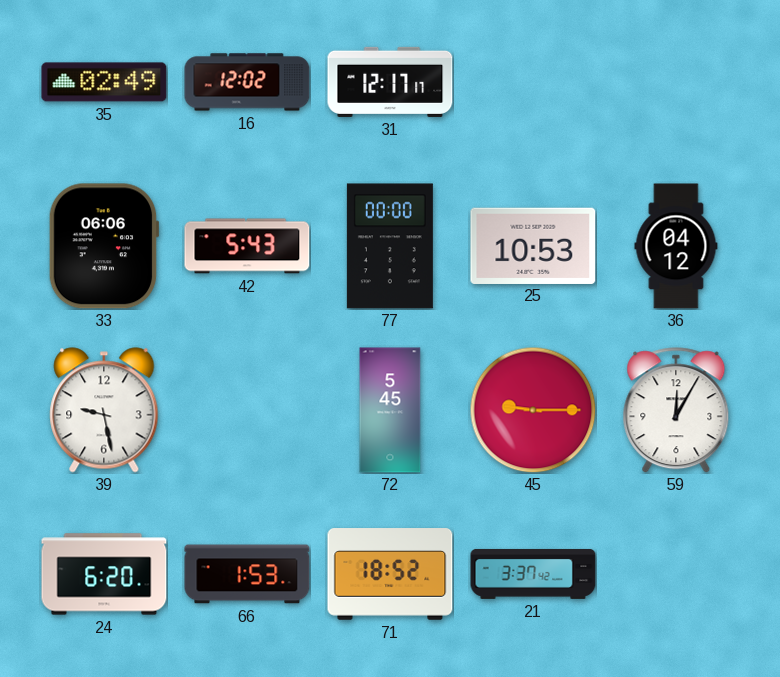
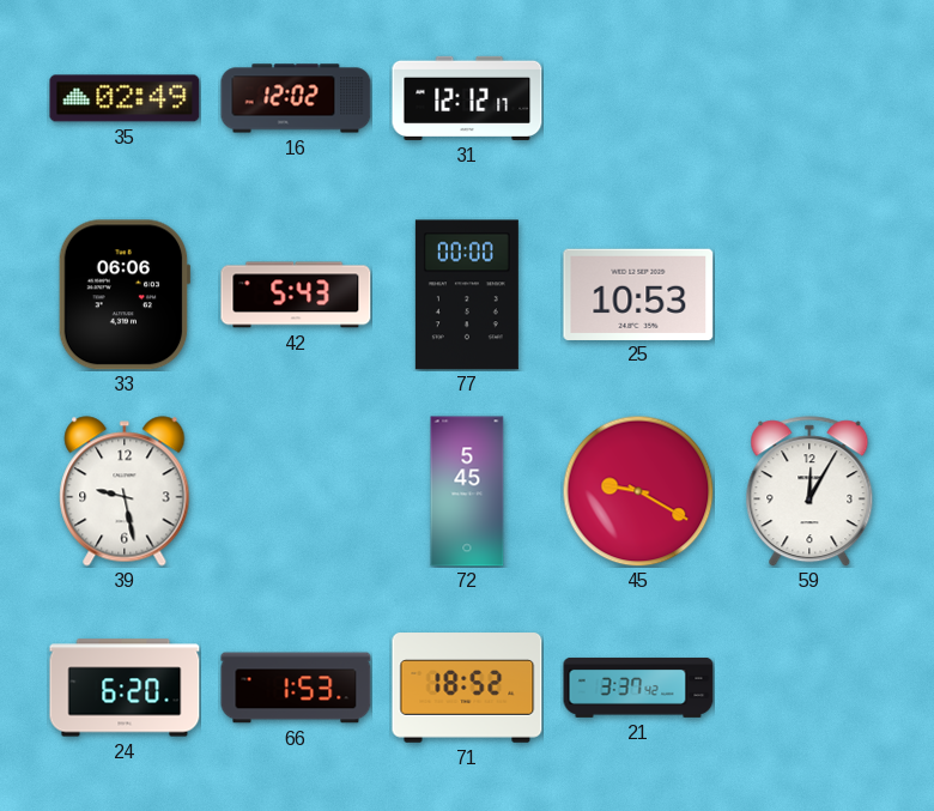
31: 12:17 -> 12:12
36: 04:12 -> none
45: 9:15 -> 9:20
